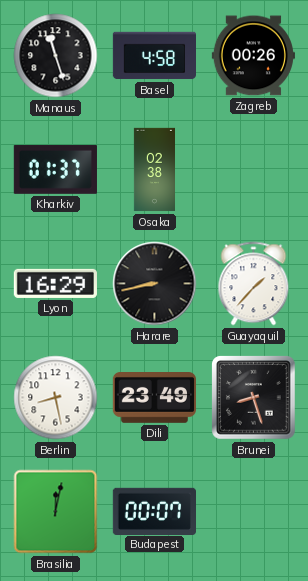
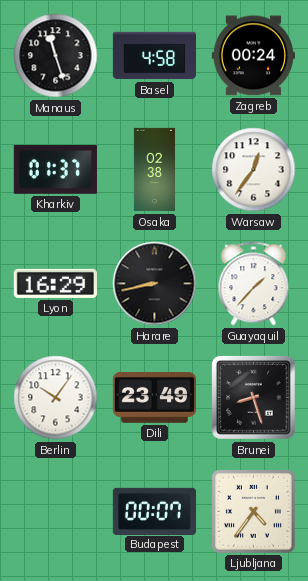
Zagreb: 00:26 -> 00:24
Warsaw: none -> 12:36
Berlin: 8:28 -> 10:06
Brasilia: 12:02 -> none
Ljubljana: none -> 4:36
